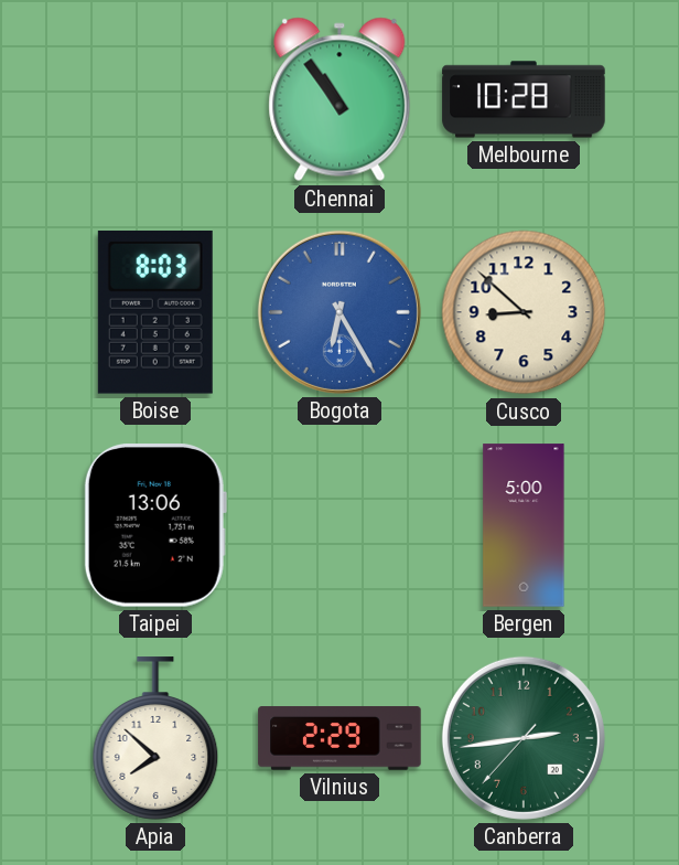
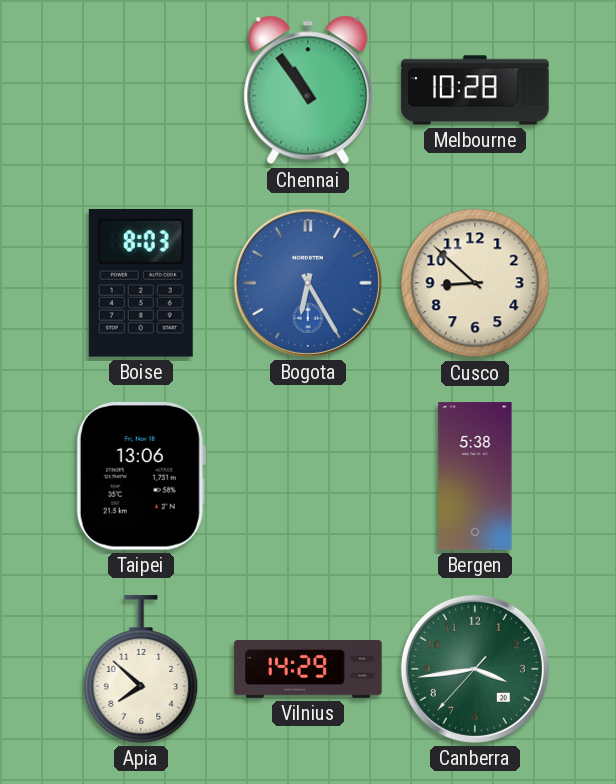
Bergen: 5:00 -> 5:38
Vilnius: 2:29 -> 14:29
Canberra: 2:43 -> 3:43
